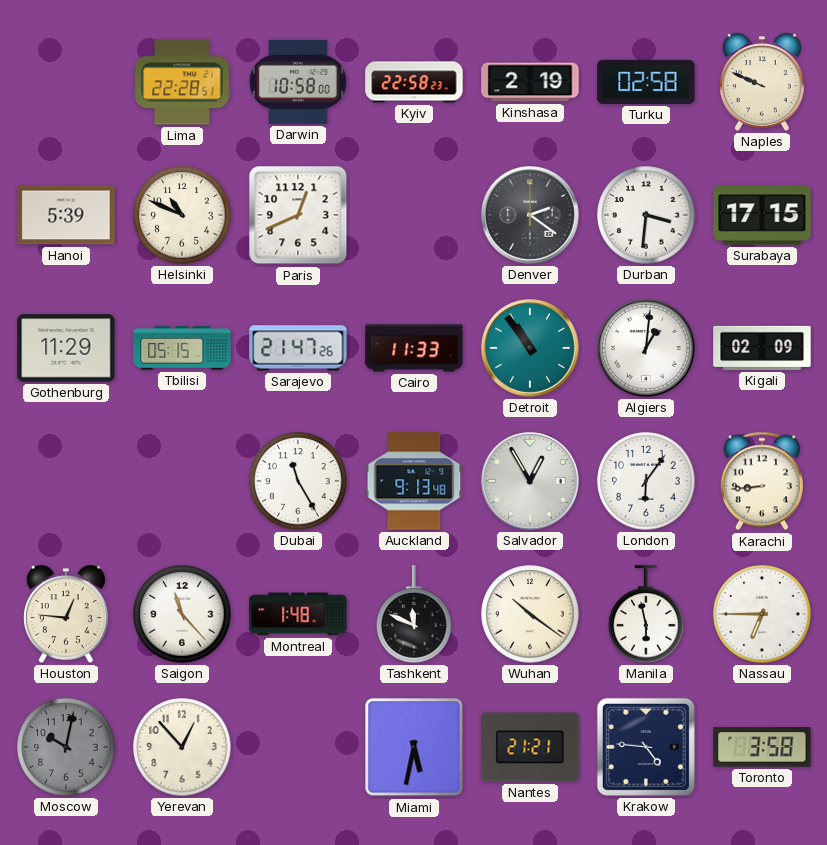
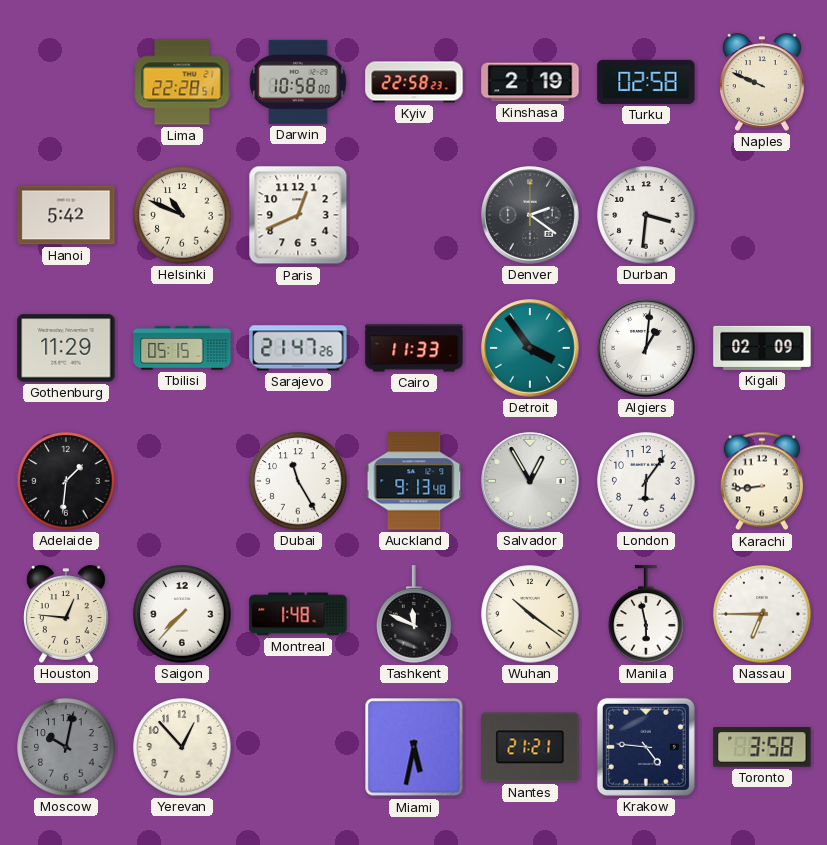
Hanoi: 5:39 -> 5:42
Surabaya: 17:15 -> none
Detroit: 10:54 -> 3:54
Adelaide: none -> 1:31
Saigon: 11:23 -> 7:37
